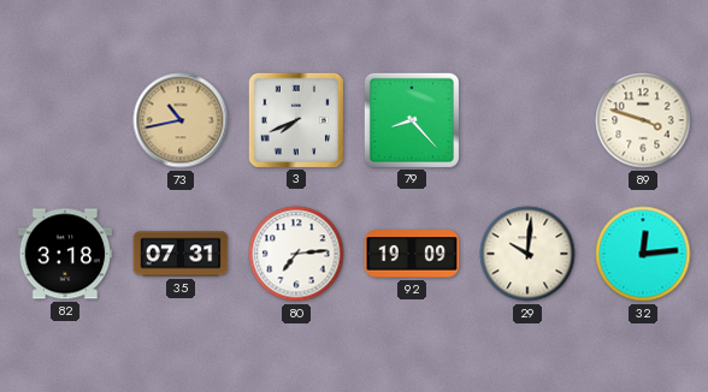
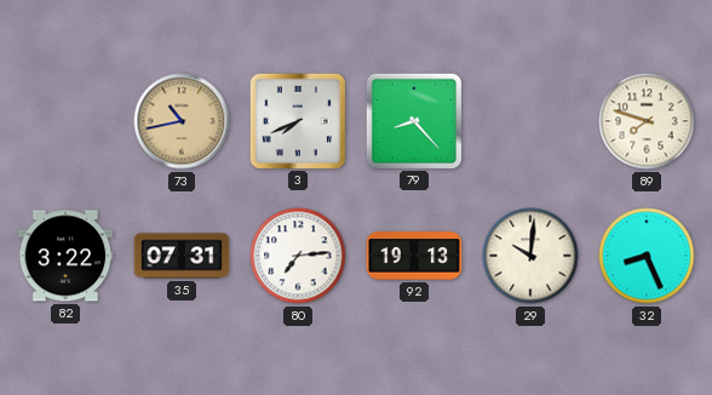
89: 3:48 -> 7:48
82: 3:18 -> 3:22
92: 19:09 -> 19:13
32: 12:14 -> 8:26
